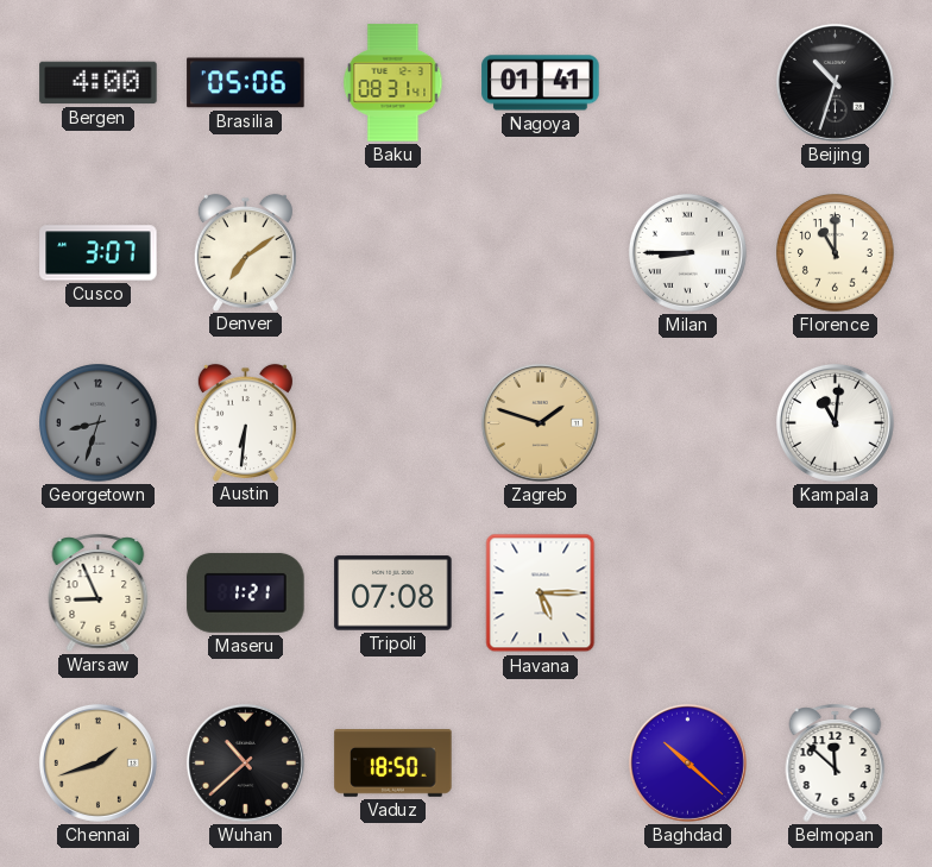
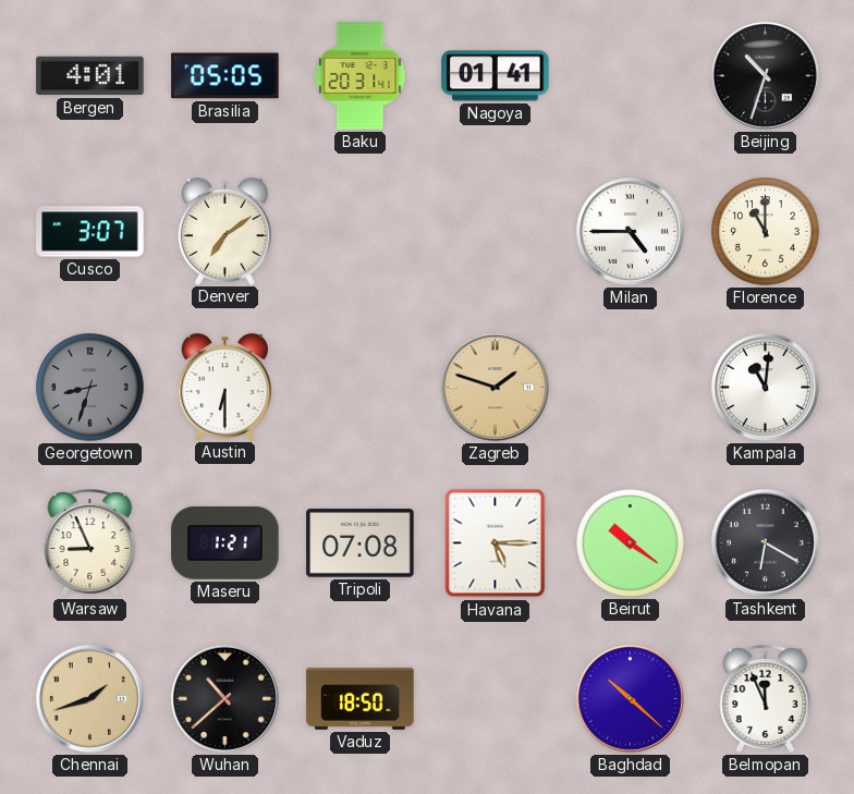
Bergen: 4:00 -> 4:01
Brasilia: 05:06 -> 05:05
Baku: 08:31 -> 20:31
Milan: 8:45 -> 4:45
Austin: 6:31 -> 6:30
Beirut: none -> 10:21
Tashkent: none -> 6:20
Belmopan: 11:52 -> 11:56
